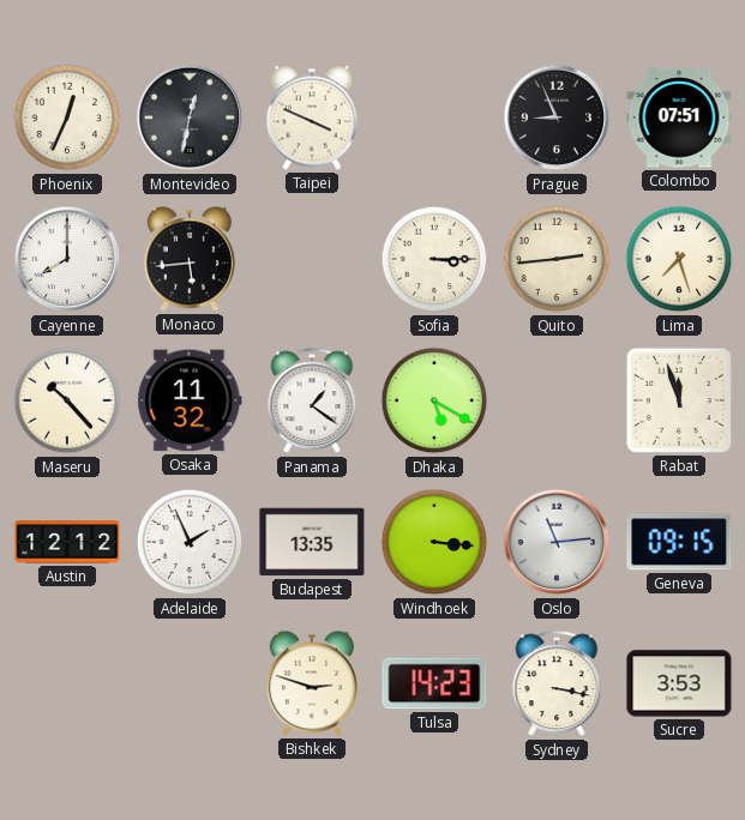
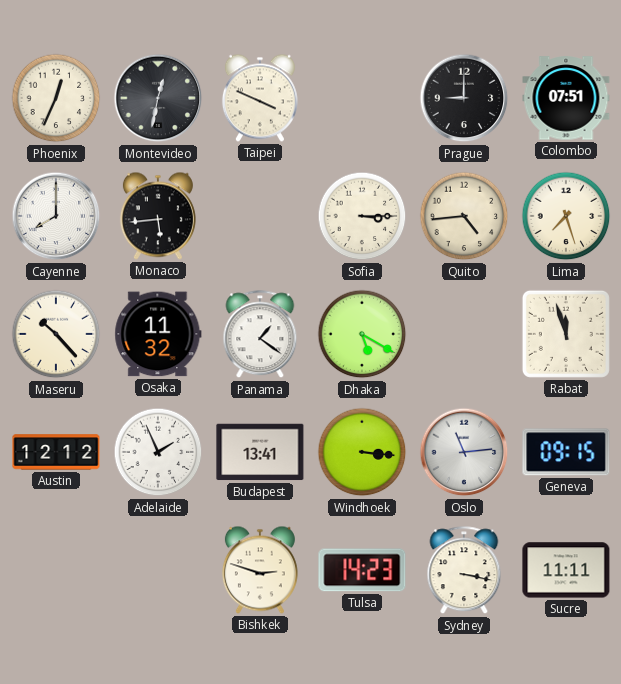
Prague: 8:56 -> 9:00
Quito: 2:44 -> 4:44
Budapest: 13:35 -> 13:41
Sucre: 3:53 -> 11:11
